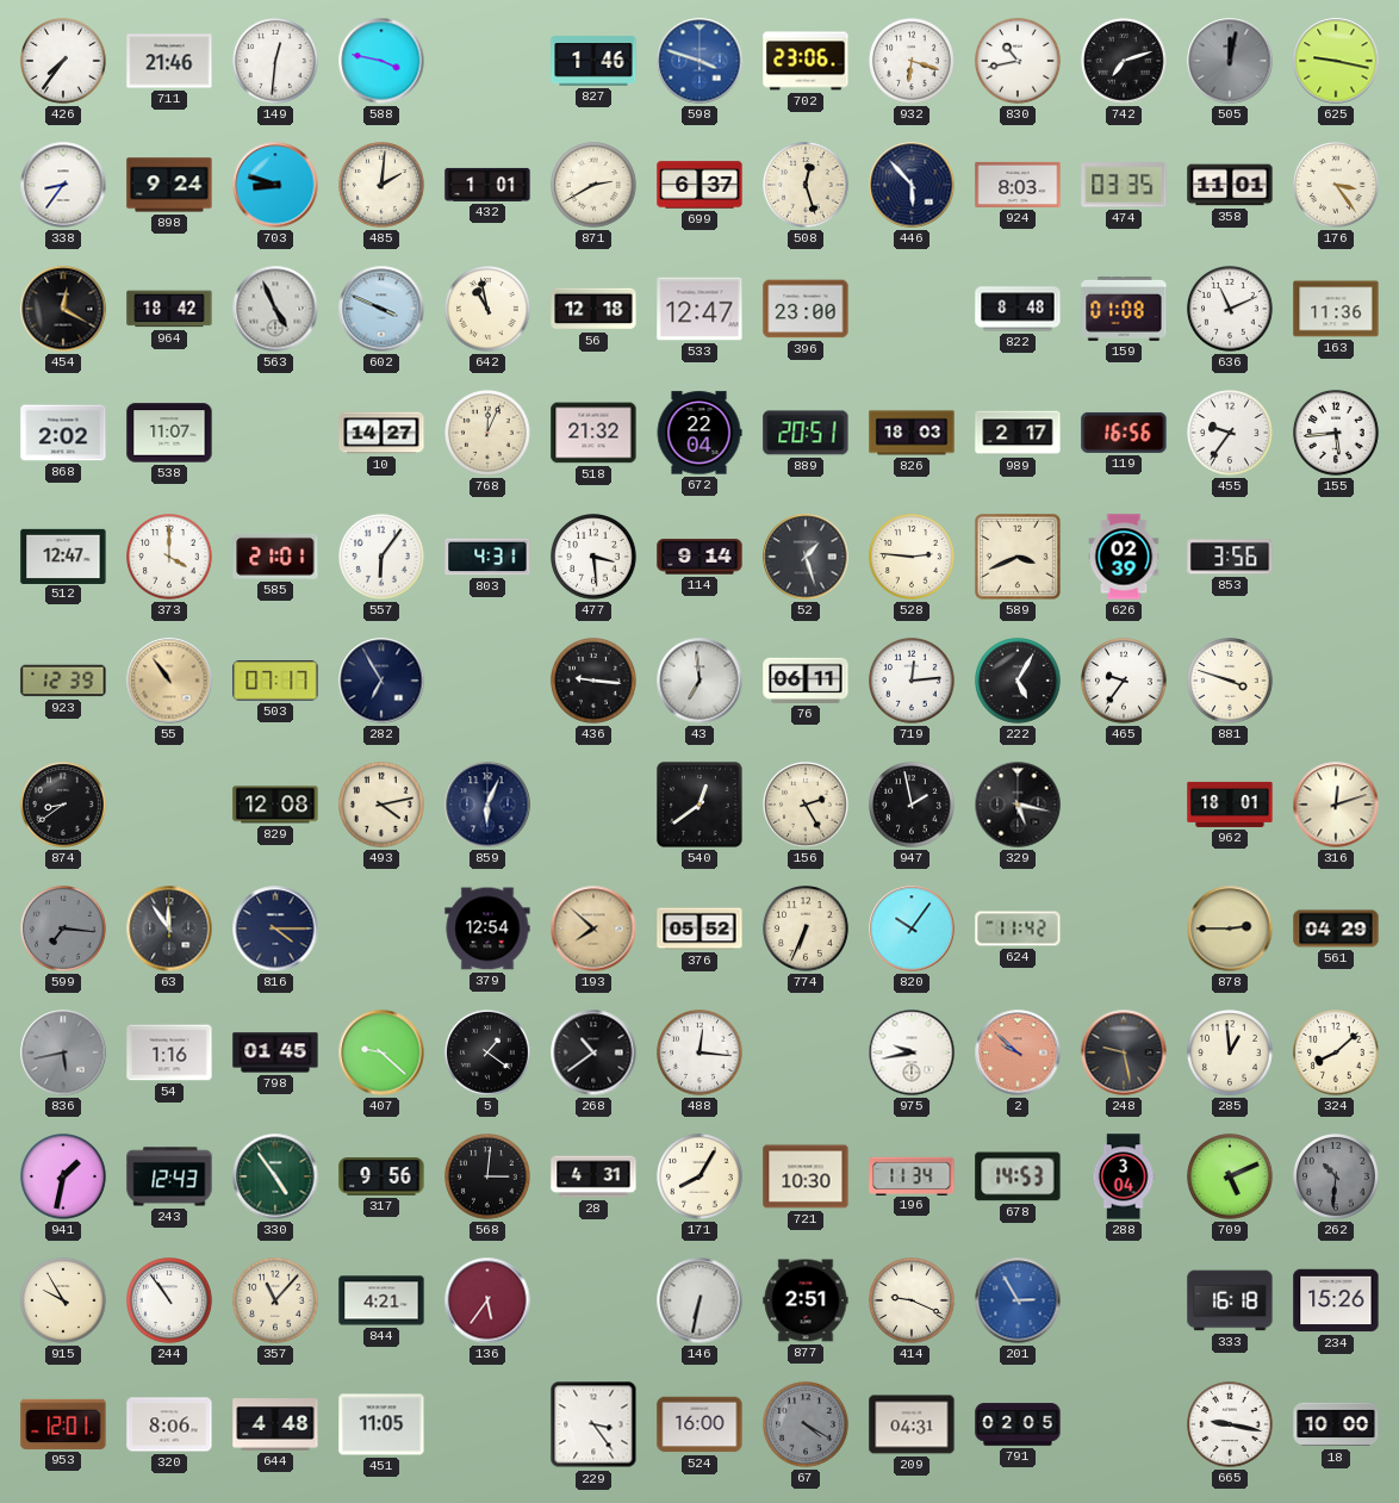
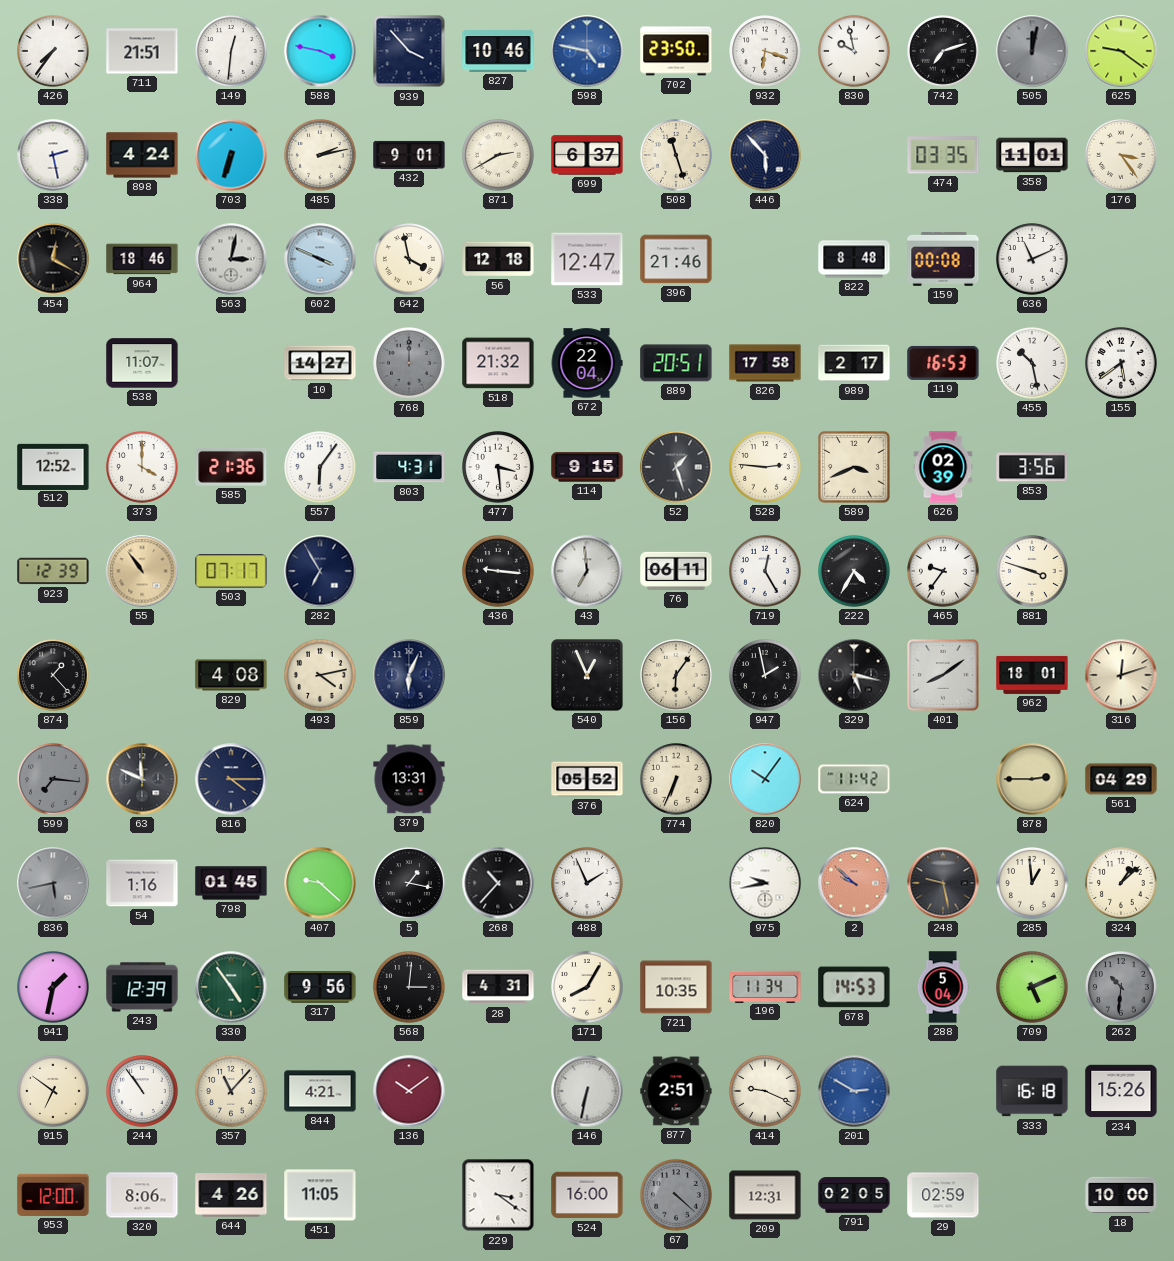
711: 21:46 -> 21:51
939: none -> 3:53
827: 1:46 -> 10:46
598: 3:48 -> 4:47
702: 23:06 -> 23:50
830: 10:43 -> 9:58
625: 9:17 -> 9:21
338: 8:36 -> 2:28
898: 9:24 -> 4:24
703: 8:48 -> 6:33
485: 2:01 -> 2:13
432: 1:01 -> 9:01
508: 12:27 -> 11:27
924: 8:03 -> none
964: 18:42 -> 18:46
563: 4:56 -> 3:02
642: 10:58 -> 3:58
396: 23:00 -> 21:46
159: 01:08 -> 00:08
163: 11:36 -> none
868: 2:02 -> none
768: 12:04 -> 12:00
768 dial: cream -> grey
826: 18:03 -> 17:58
119: 16:56 -> 16:53
455: 9:36 -> 10:28
155: 5:44 -> 5:39
512: 12:47 -> 12:52
585: 21:01 -> 21:36
114: 9:14 -> 9:15
719: 12:14 -> 12:25
222: 5:05 -> 4:35
874: 8:39 -> 1:23
829: 12:08 -> 4:08
540: 12:39 -> 12:56
156: 2:25 -> 6:06
401: none -> 8:09
63: 11:54 -> 11:49
379: 12:54 -> 13:31
193: 7:52 -> none
5: 1:21 -> 1:17
268: 10:39 -> 10:37
488: 12:16 -> 1:56
324: 8:08 -> 1:08
243: 12:43 -> 12:39
721: 10:30 -> 10:35
288: 3:04 -> 5:04
915: 9:55 -> 6:51
136: 5:36 -> 10:09
201: 2:55 -> 2:50
953: 12:01 -> 12:00
644: 4:48 -> 4:26
229: 3:24 -> 3:21
67: 4:20 -> 4:22
209: 04:31 -> 12:31
29: none -> 02:59
665: 9:17 -> none
